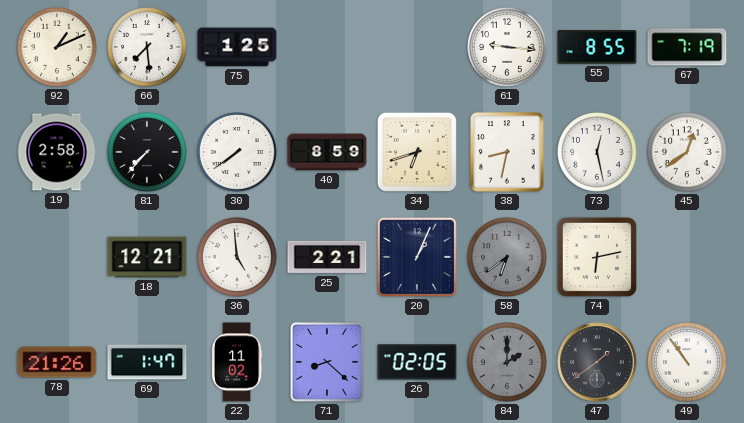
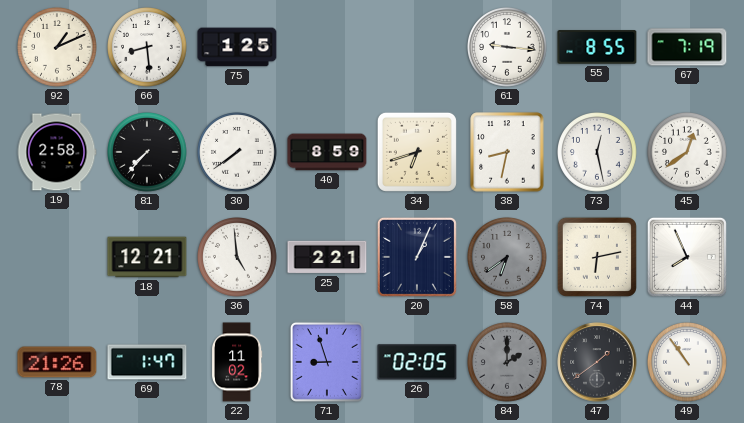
66: 7:29 -> 8:29
44: none -> 7:56
71: 8:22 -> 8:57
